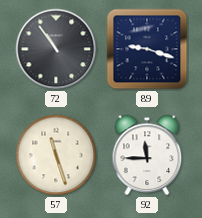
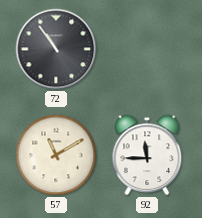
89: 9:18 -> none
57: 11:27 -> 11:10
